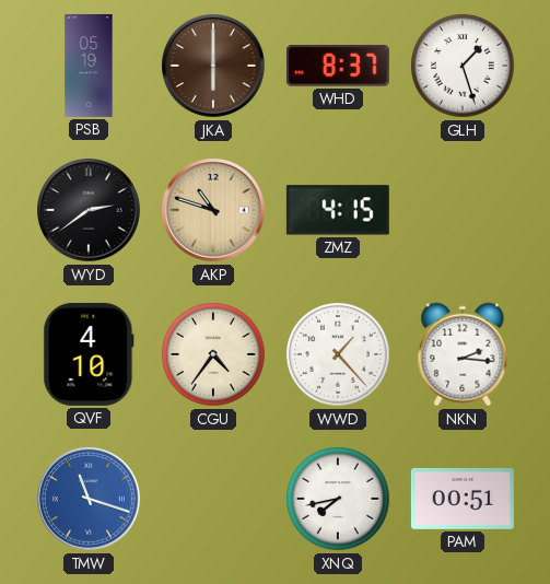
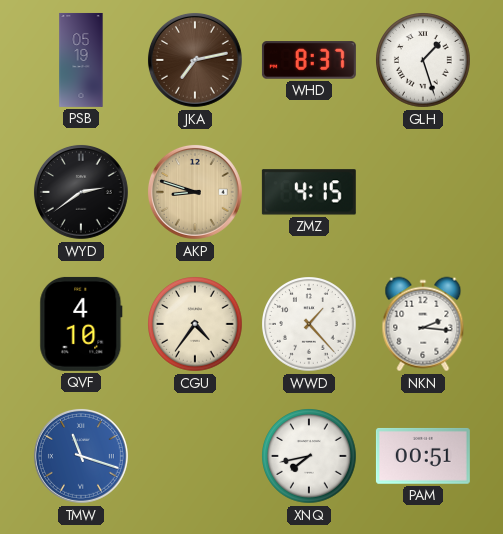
JKA: 6:00 -> 7:13
AKP: 10:48 -> 8:48
